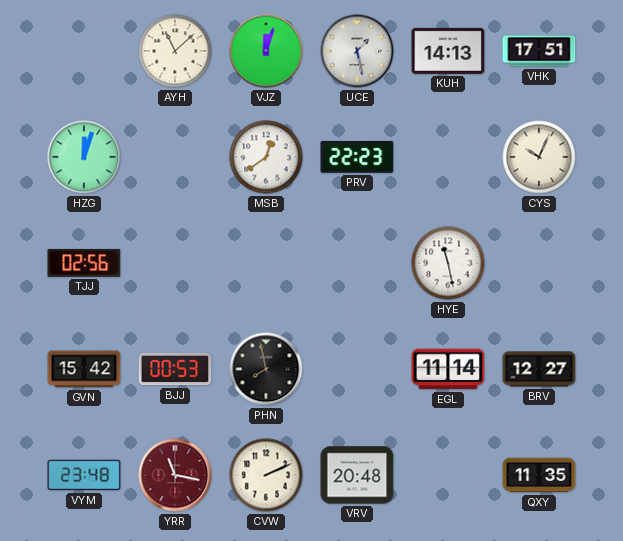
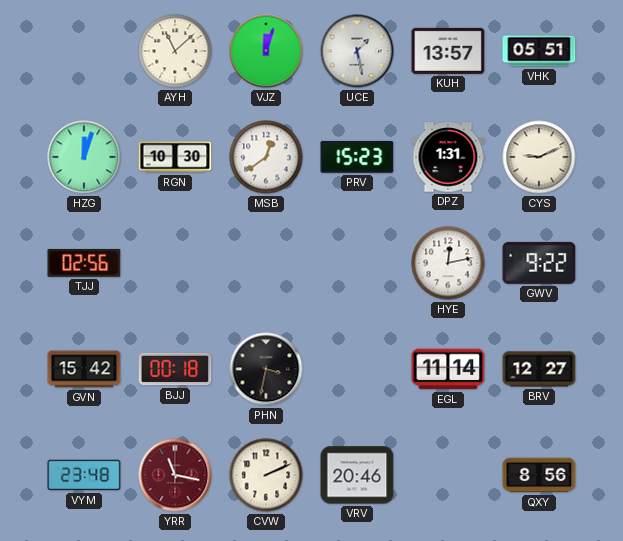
KUH: 14:13 -> 13:57
VHK: 17:51 -> 05:51
RGN: none -> 10:30
PRV: 22:23 -> 15:23
DPZ: none -> 1:31
CYS: 10:04 -> 9:11
HYE: 11:28 -> 12:13
GWV: none -> 9:22
BJJ: 00:53 -> 00:18
PHN: 7:58 -> 3:32
VRV: 20:48 -> 20:46
QXY: 11:35 -> 8:56
